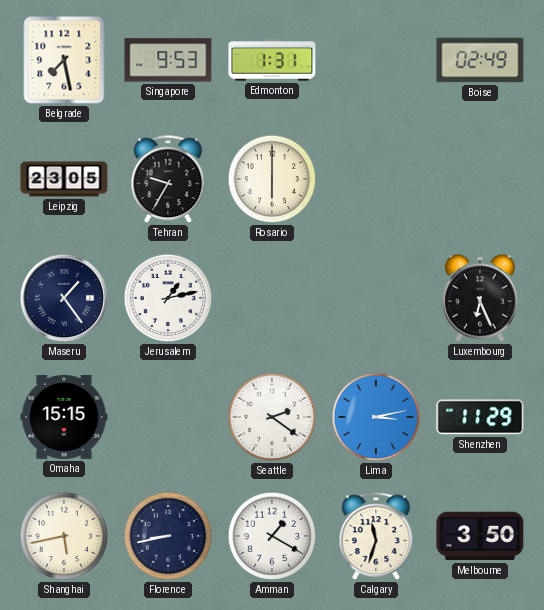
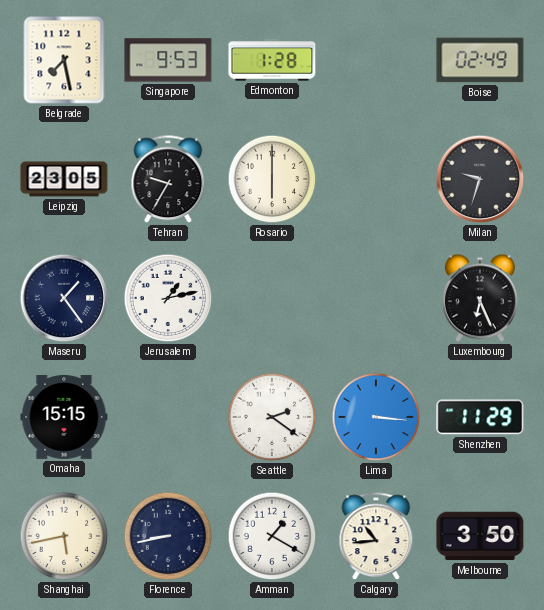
Edmonton: 1:31 -> 1:28
Milan: none -> 9:33
Lima: 3:13 -> 3:16
Calgary: 11:33 -> 10:44
